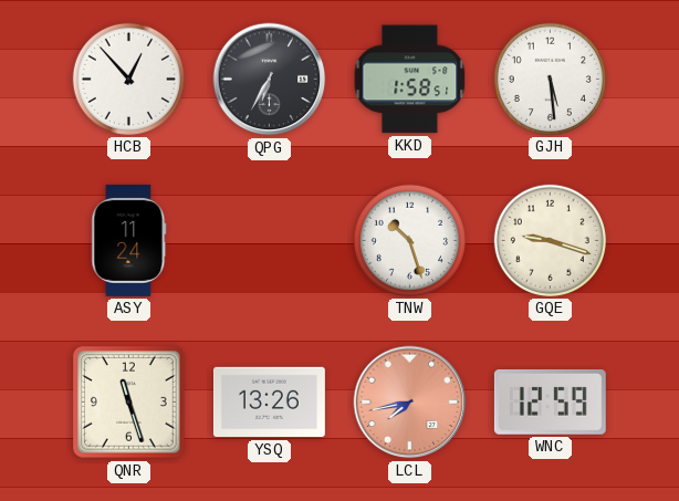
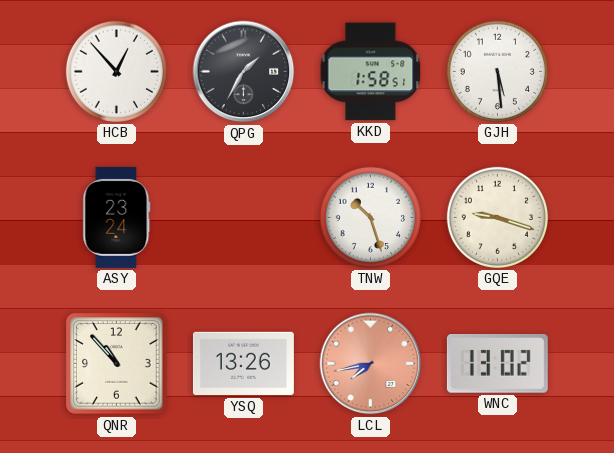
QPG: 6:35 -> 1:35
ASY: 11:24 -> 23:24
QNR: 11:27 -> 10:53
WNC: 12:59 -> 13:02
